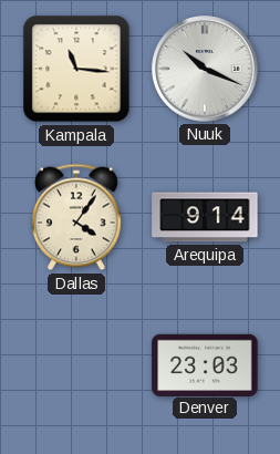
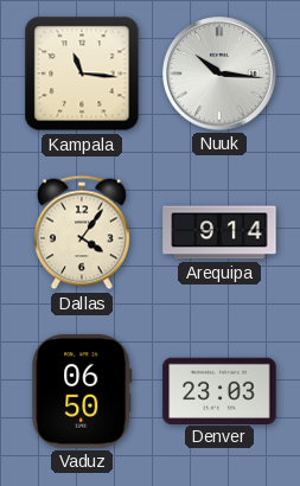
Nuuk: 10:19 -> 10:16
Vaduz: none -> 06:50
